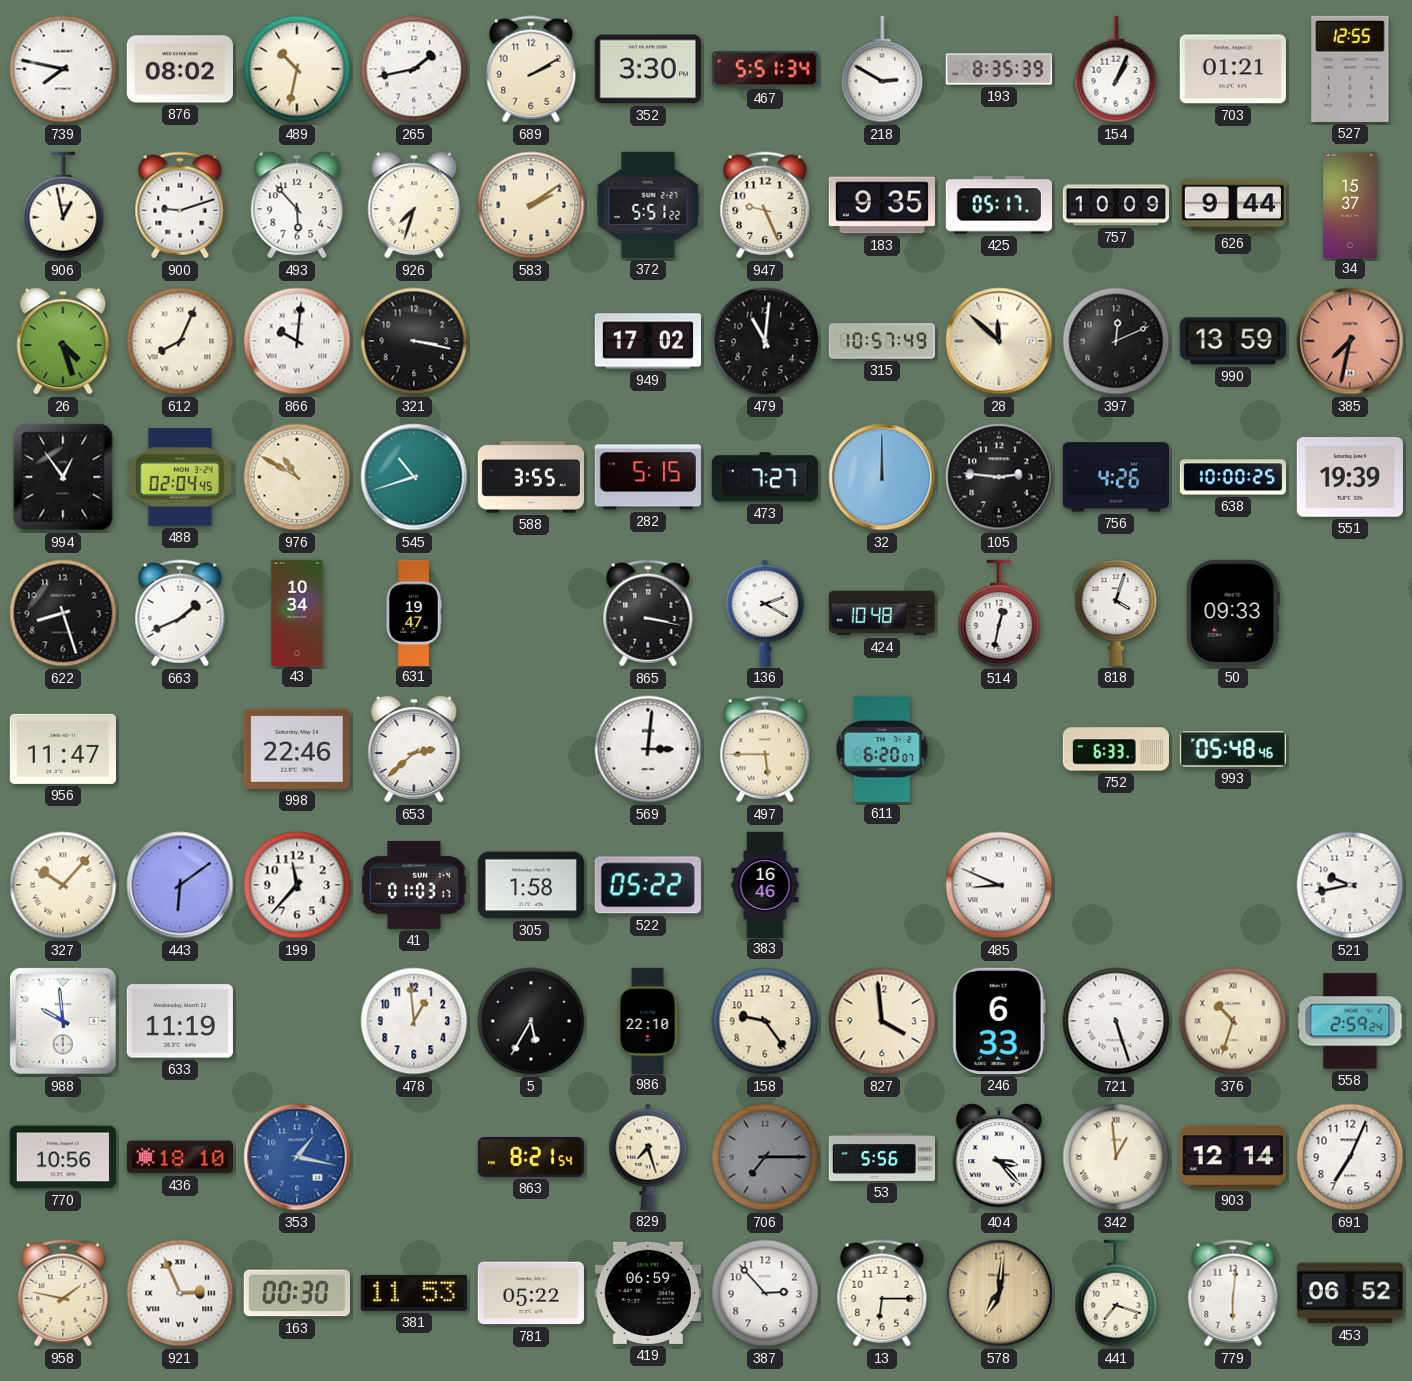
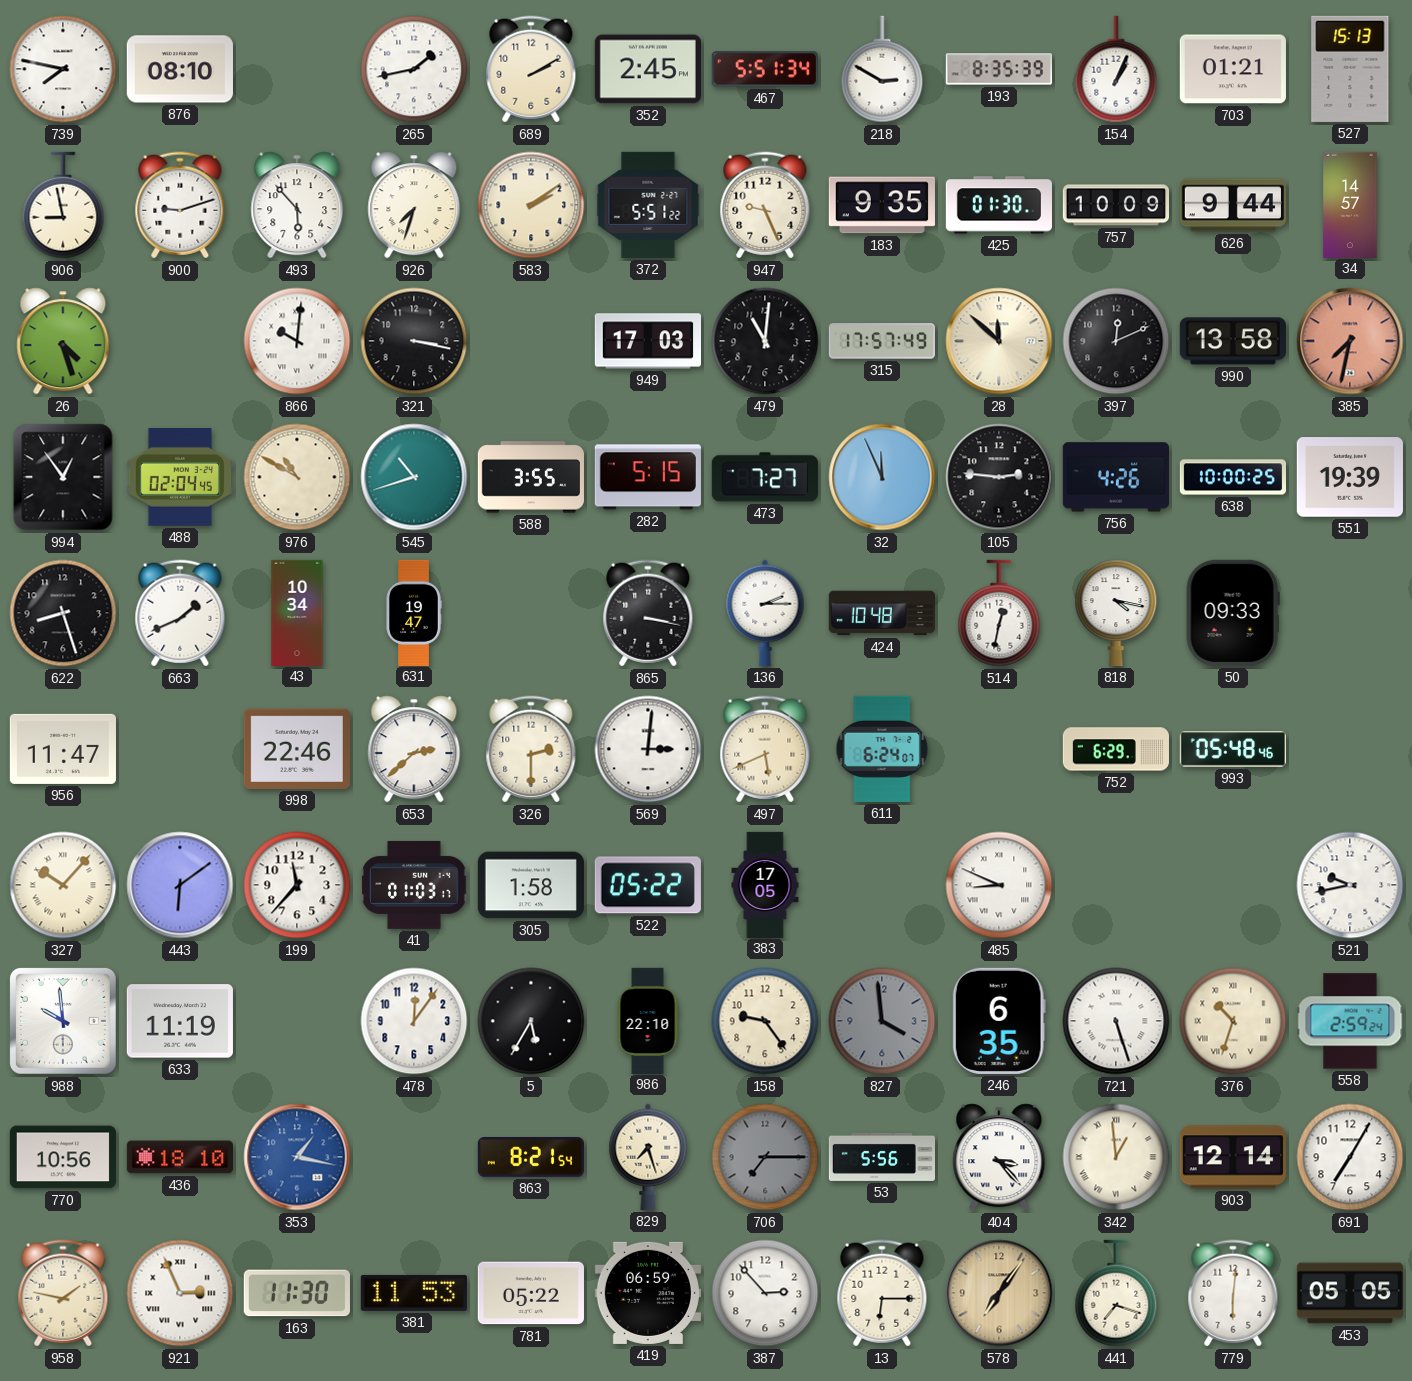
876: 08:02 -> 08:10
489: 10:32 -> none
352: 3:30 -> 2:45
527: 12:55 -> 15:13
906: 12:58 -> 8:58
425: 05:17 -> 01:30
34: 15:37 -> 14:57
612: 8:04 -> none
949: 17:02 -> 17:03
315: 10:57 -> 17:57
990: 13:59 -> 13:58
32: 12:00 -> 11:56
136: 2:20 -> 2:15
818: 4:03 -> 4:17
326: none -> 2:30
497: 5:45 -> 5:41
611: 6:20 -> 6:24
752: 6:33 -> 6:29
383: 16:46 -> 17:05
478: 12:59 -> 12:06
827 dial: cream -> grey
246: 6:33 -> 6:35
691: 7:04 -> 7:05
163: 00:30 -> 11:30
578: 7:01 -> 7:06
453: 06:52 -> 05:05
